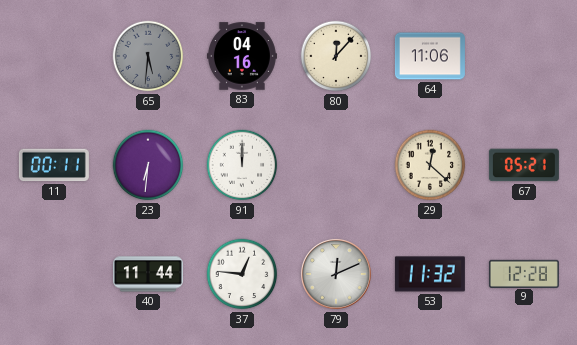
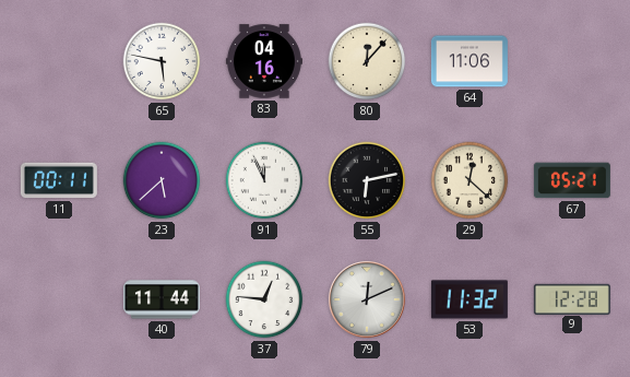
65: 5:31 -> 5:47
65 dial: grey -> white
23: 6:31 -> 5:38
91: 12:00 -> 11:56
55: none -> 6:13
